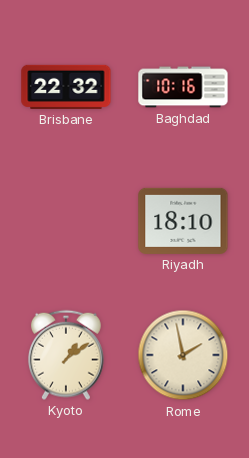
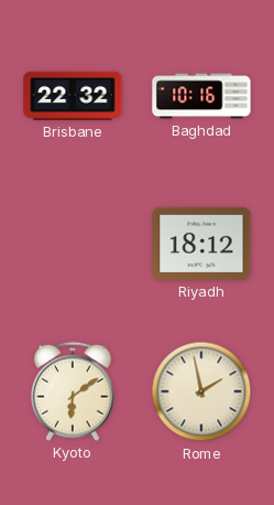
Riyadh: 18:10 -> 18:12
Kyoto: 1:09 -> 6:09
